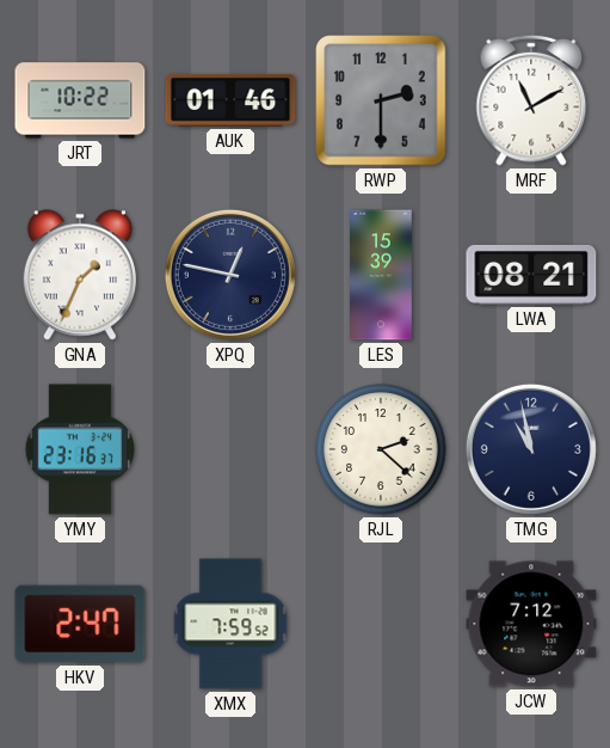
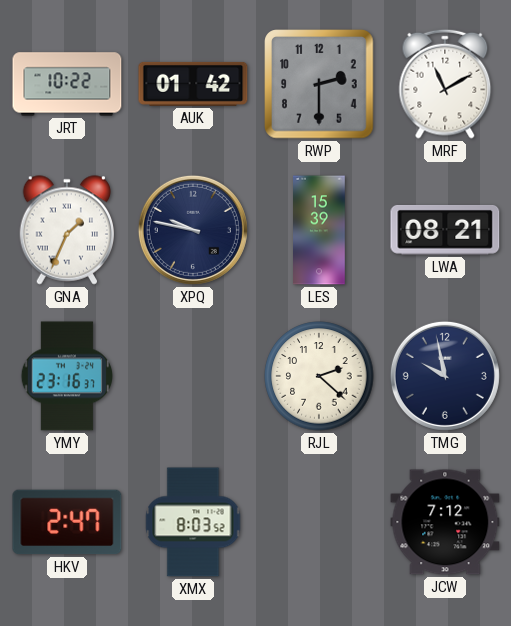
AUK: 01:46 -> 01:42
XPQ: 12:47 -> 9:47
TMG: 10:58 -> 9:58
XMX: 7:59 -> 8:03
